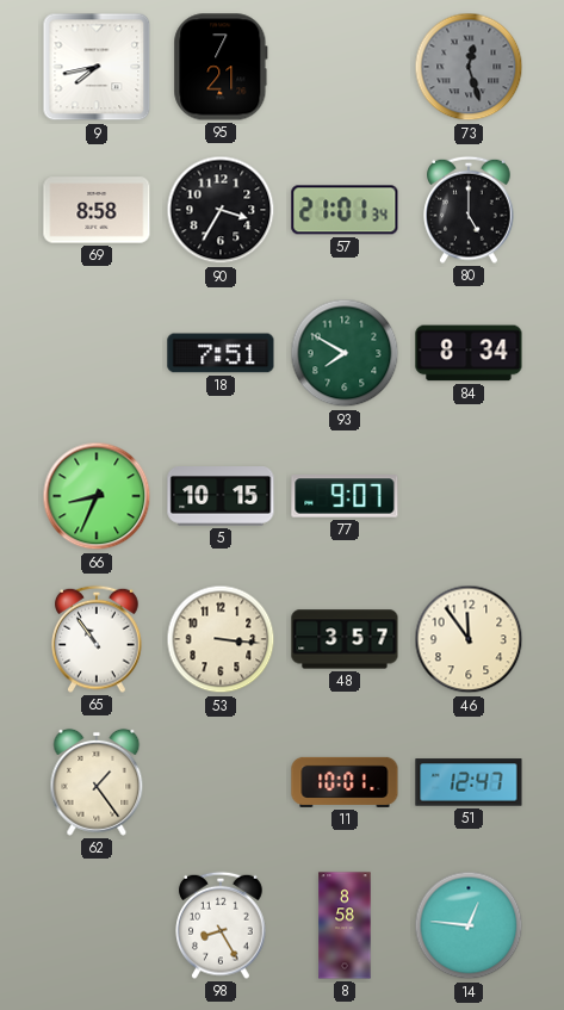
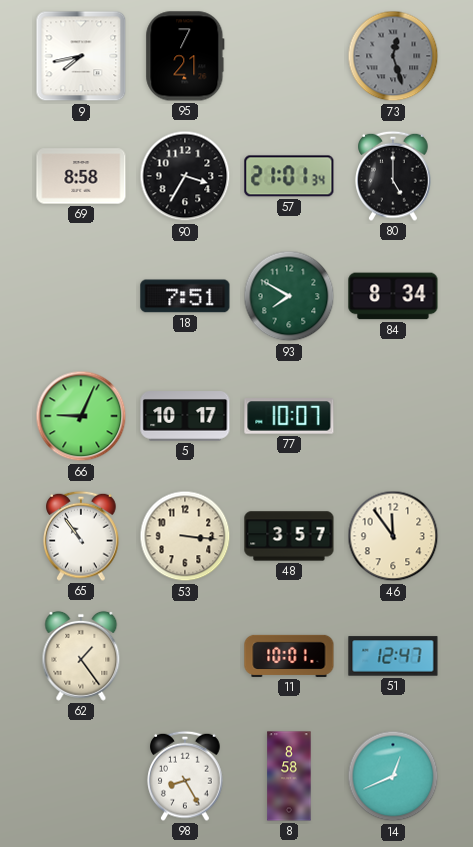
66: 8:34 -> 9:04
5: 10:15 -> 10:17
77: 9:07 -> 10:07
14: 12:46 -> 12:41
